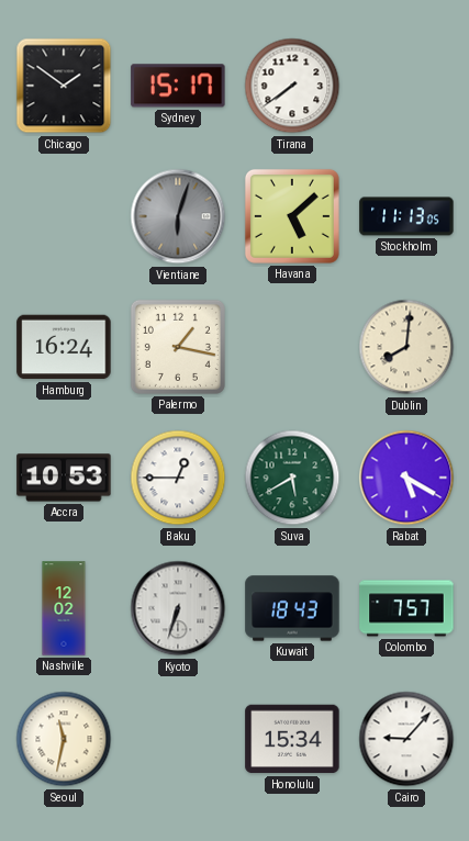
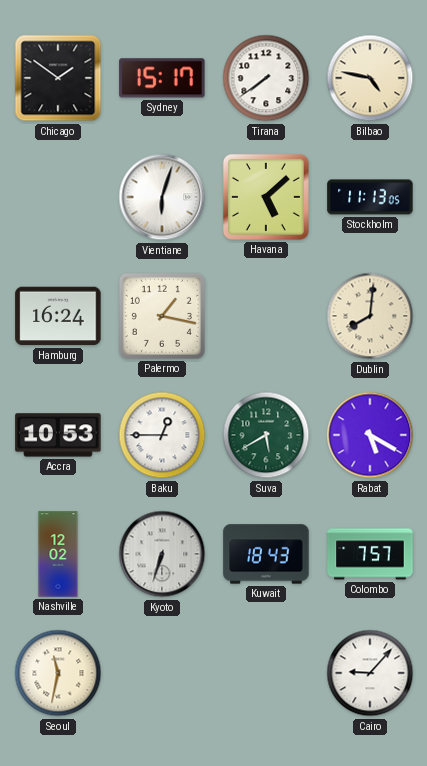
Bilbao: none -> 4:47
Vientiane dial: grey -> white
Honolulu: 15:34 -> none
